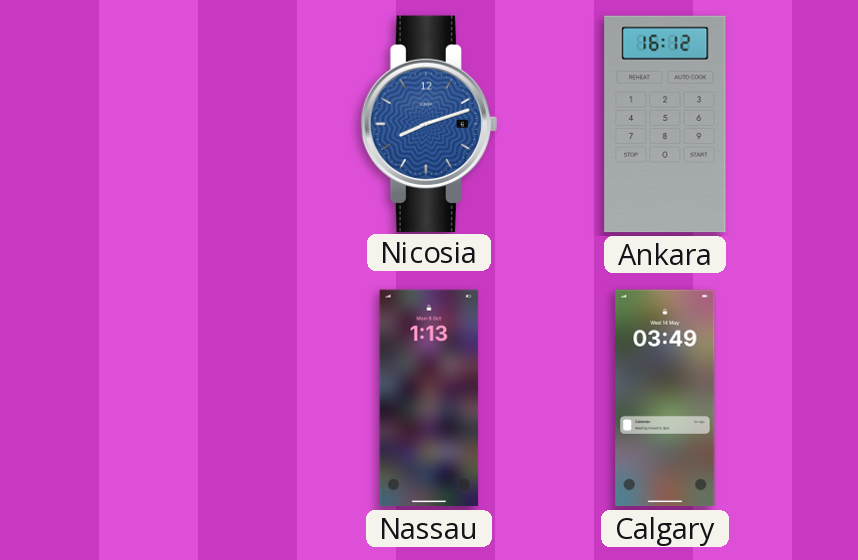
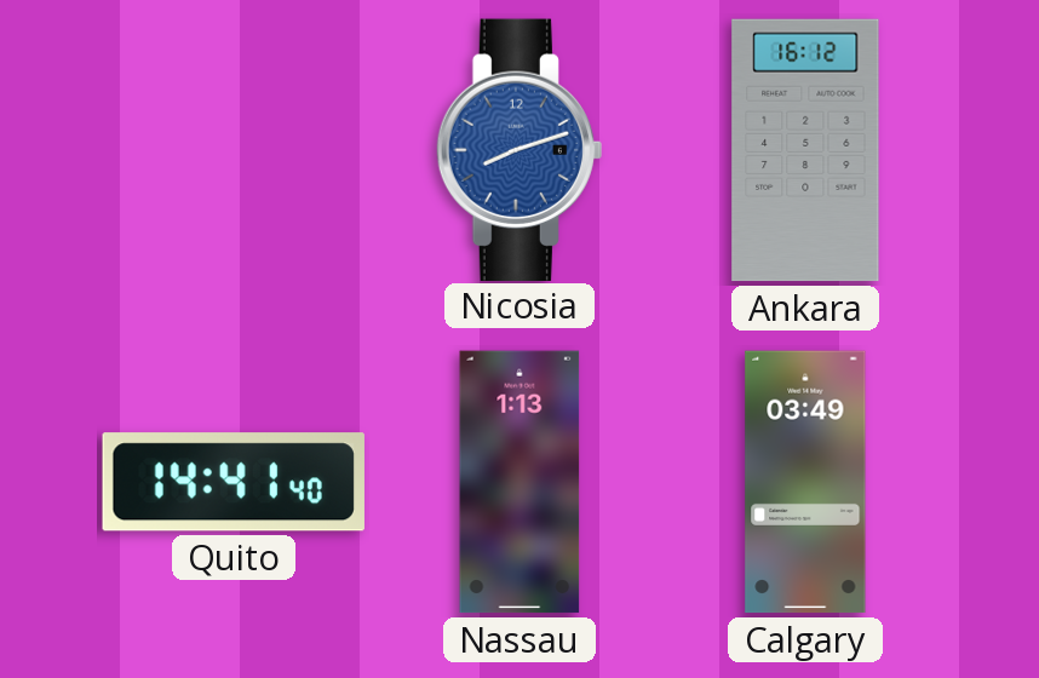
Quito: none -> 14:41
